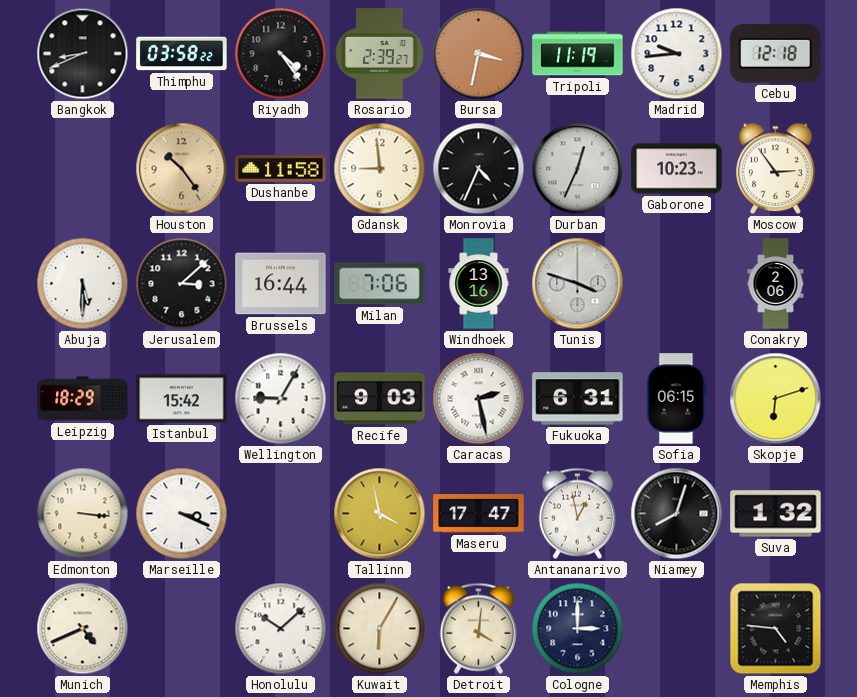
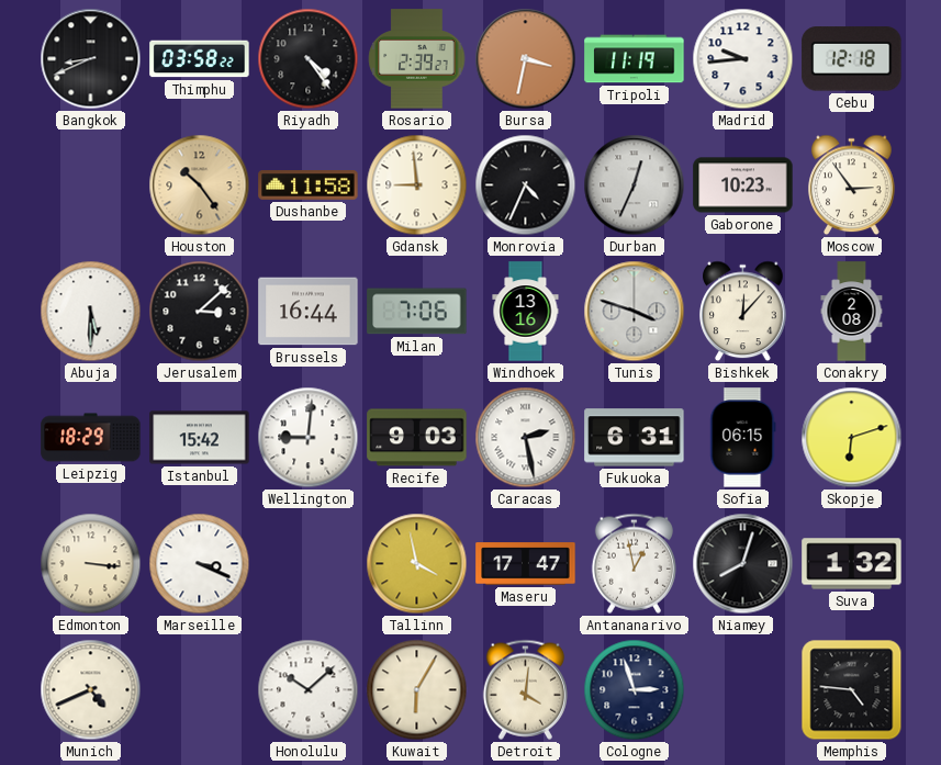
Bishkek: none -> 12:07
Conakry: 2:06 -> 2:08
Wellington: 9:05 -> 9:01
Cologne: 3:00 -> 2:57
